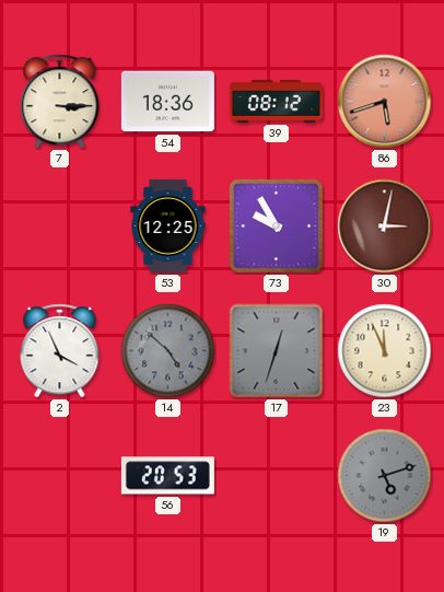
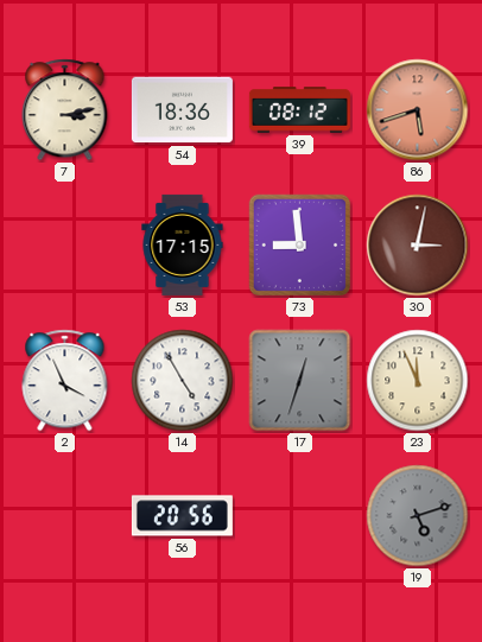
7: 3:15 -> 3:13
53: 12:25 -> 17:15
73: 9:55 -> 8:59
14: 4:52 -> 4:55
14 dial: grey -> white
56: 20:53 -> 20:56
